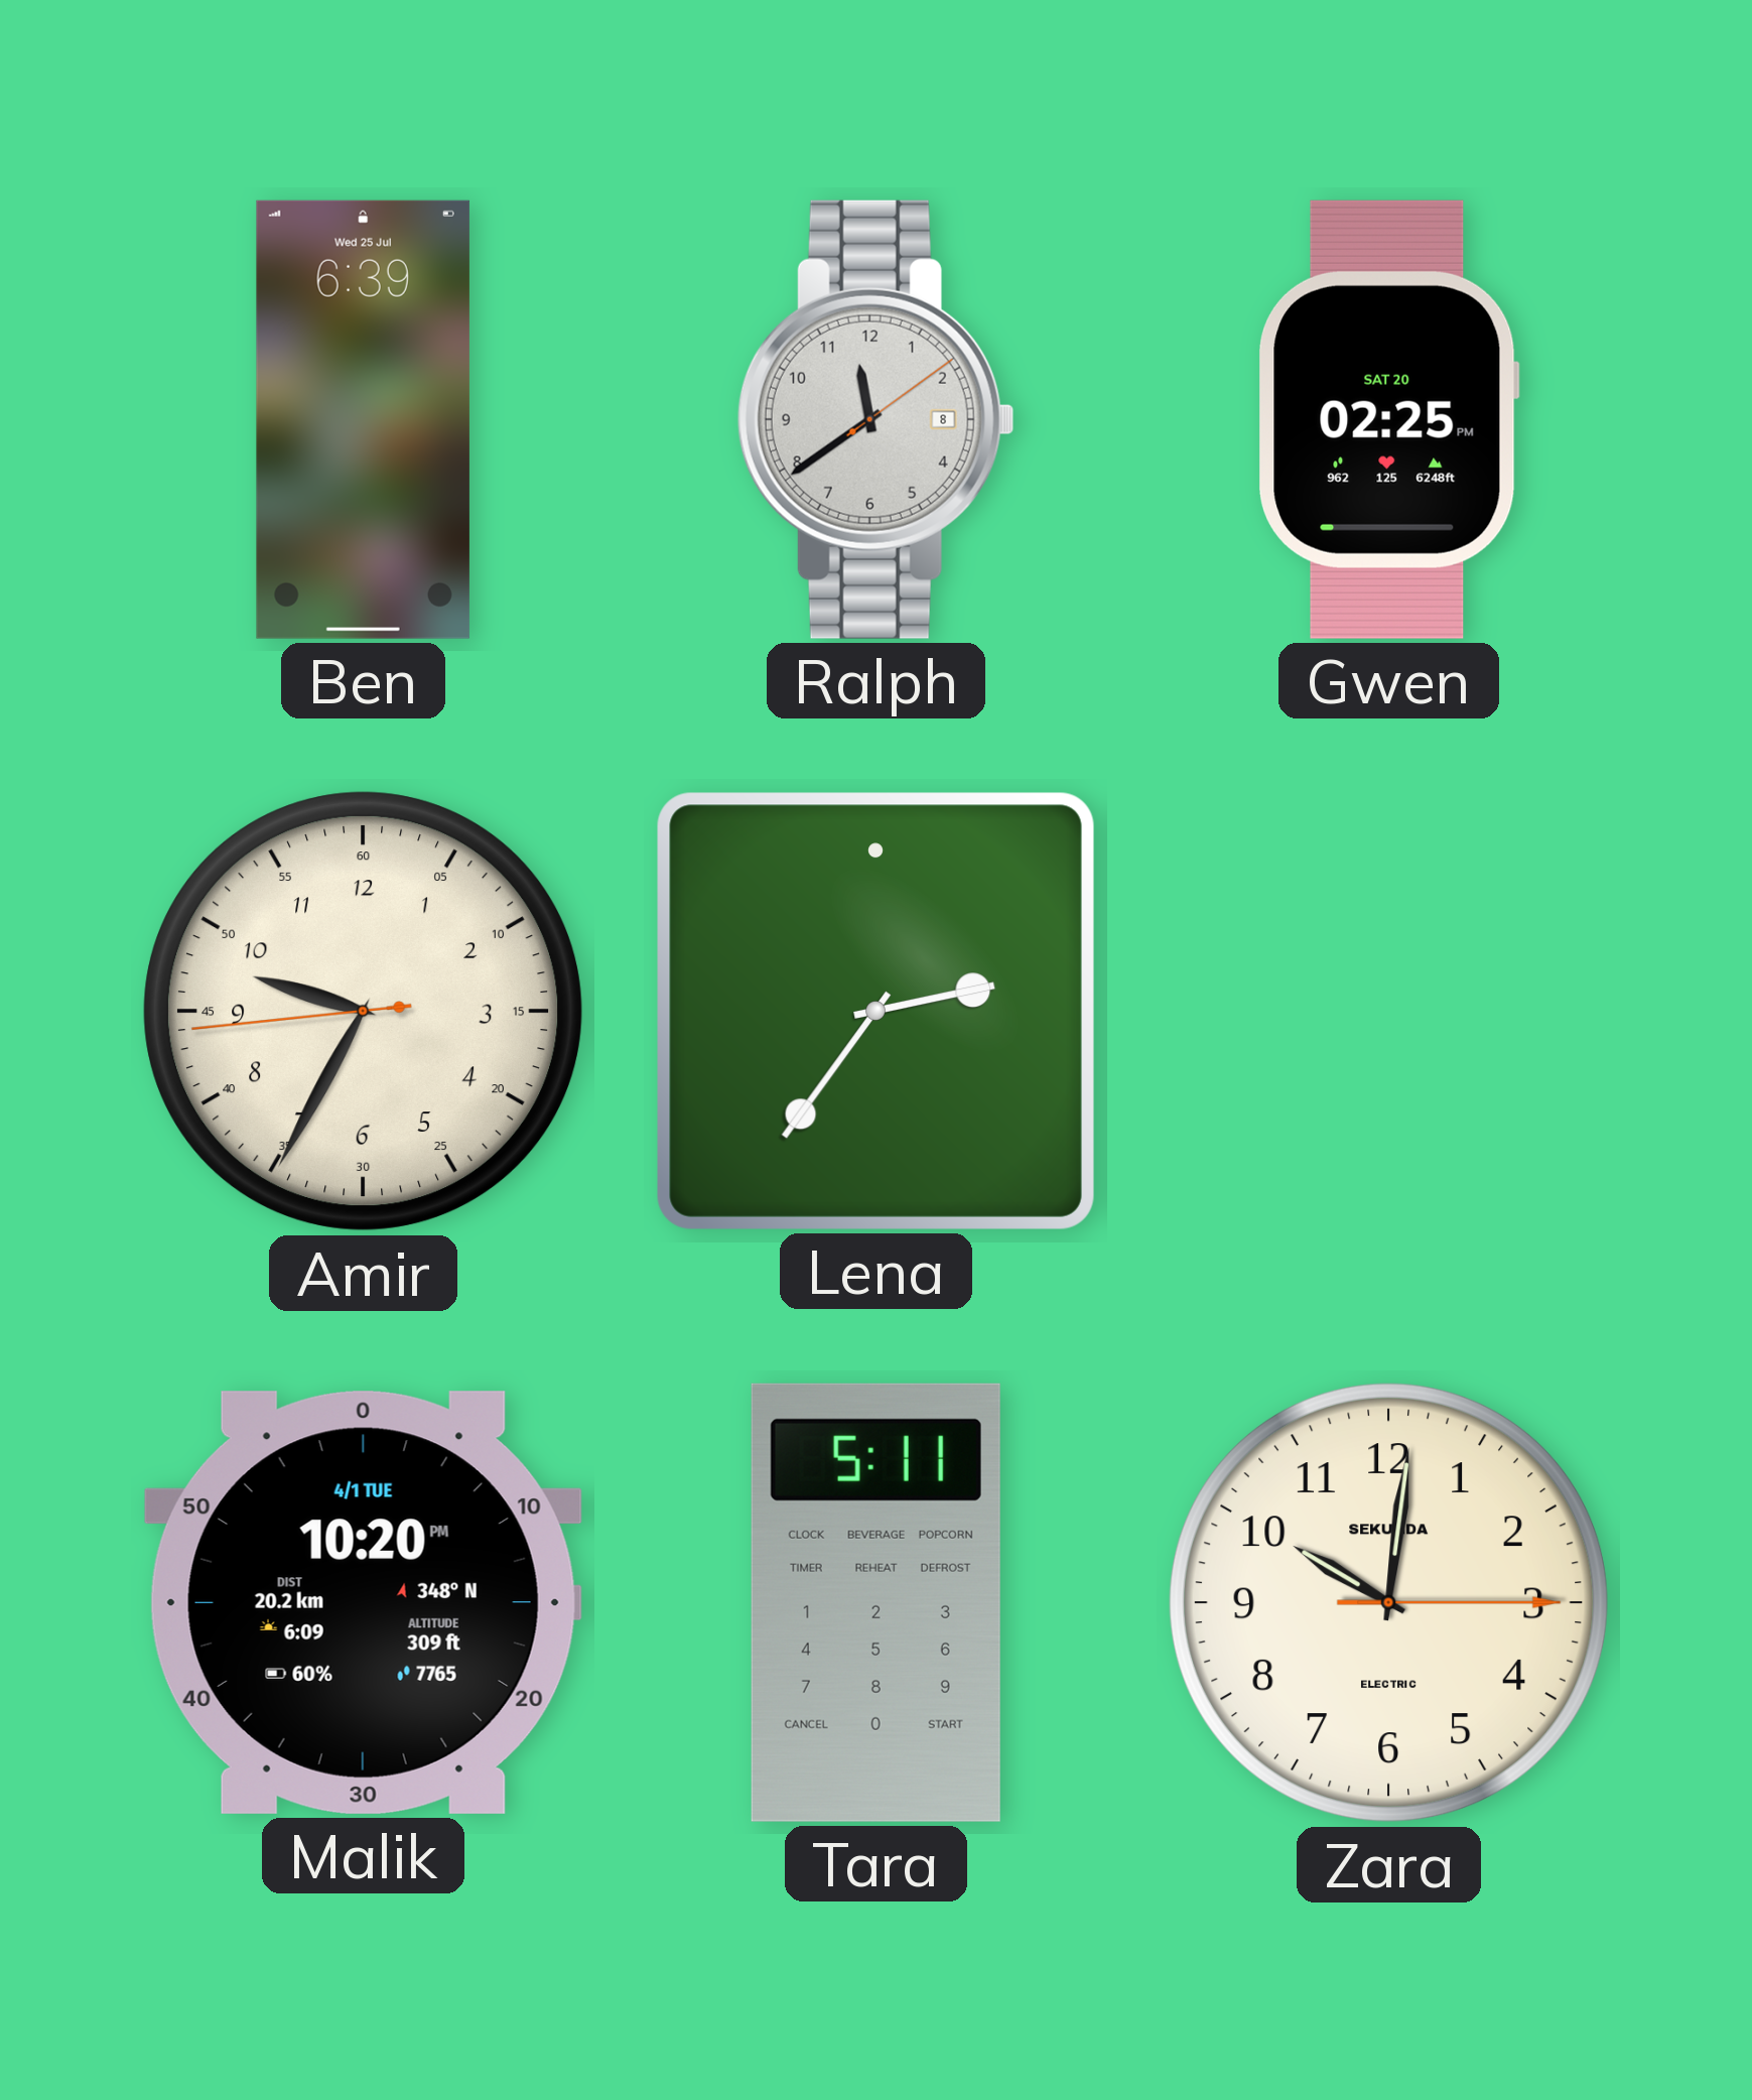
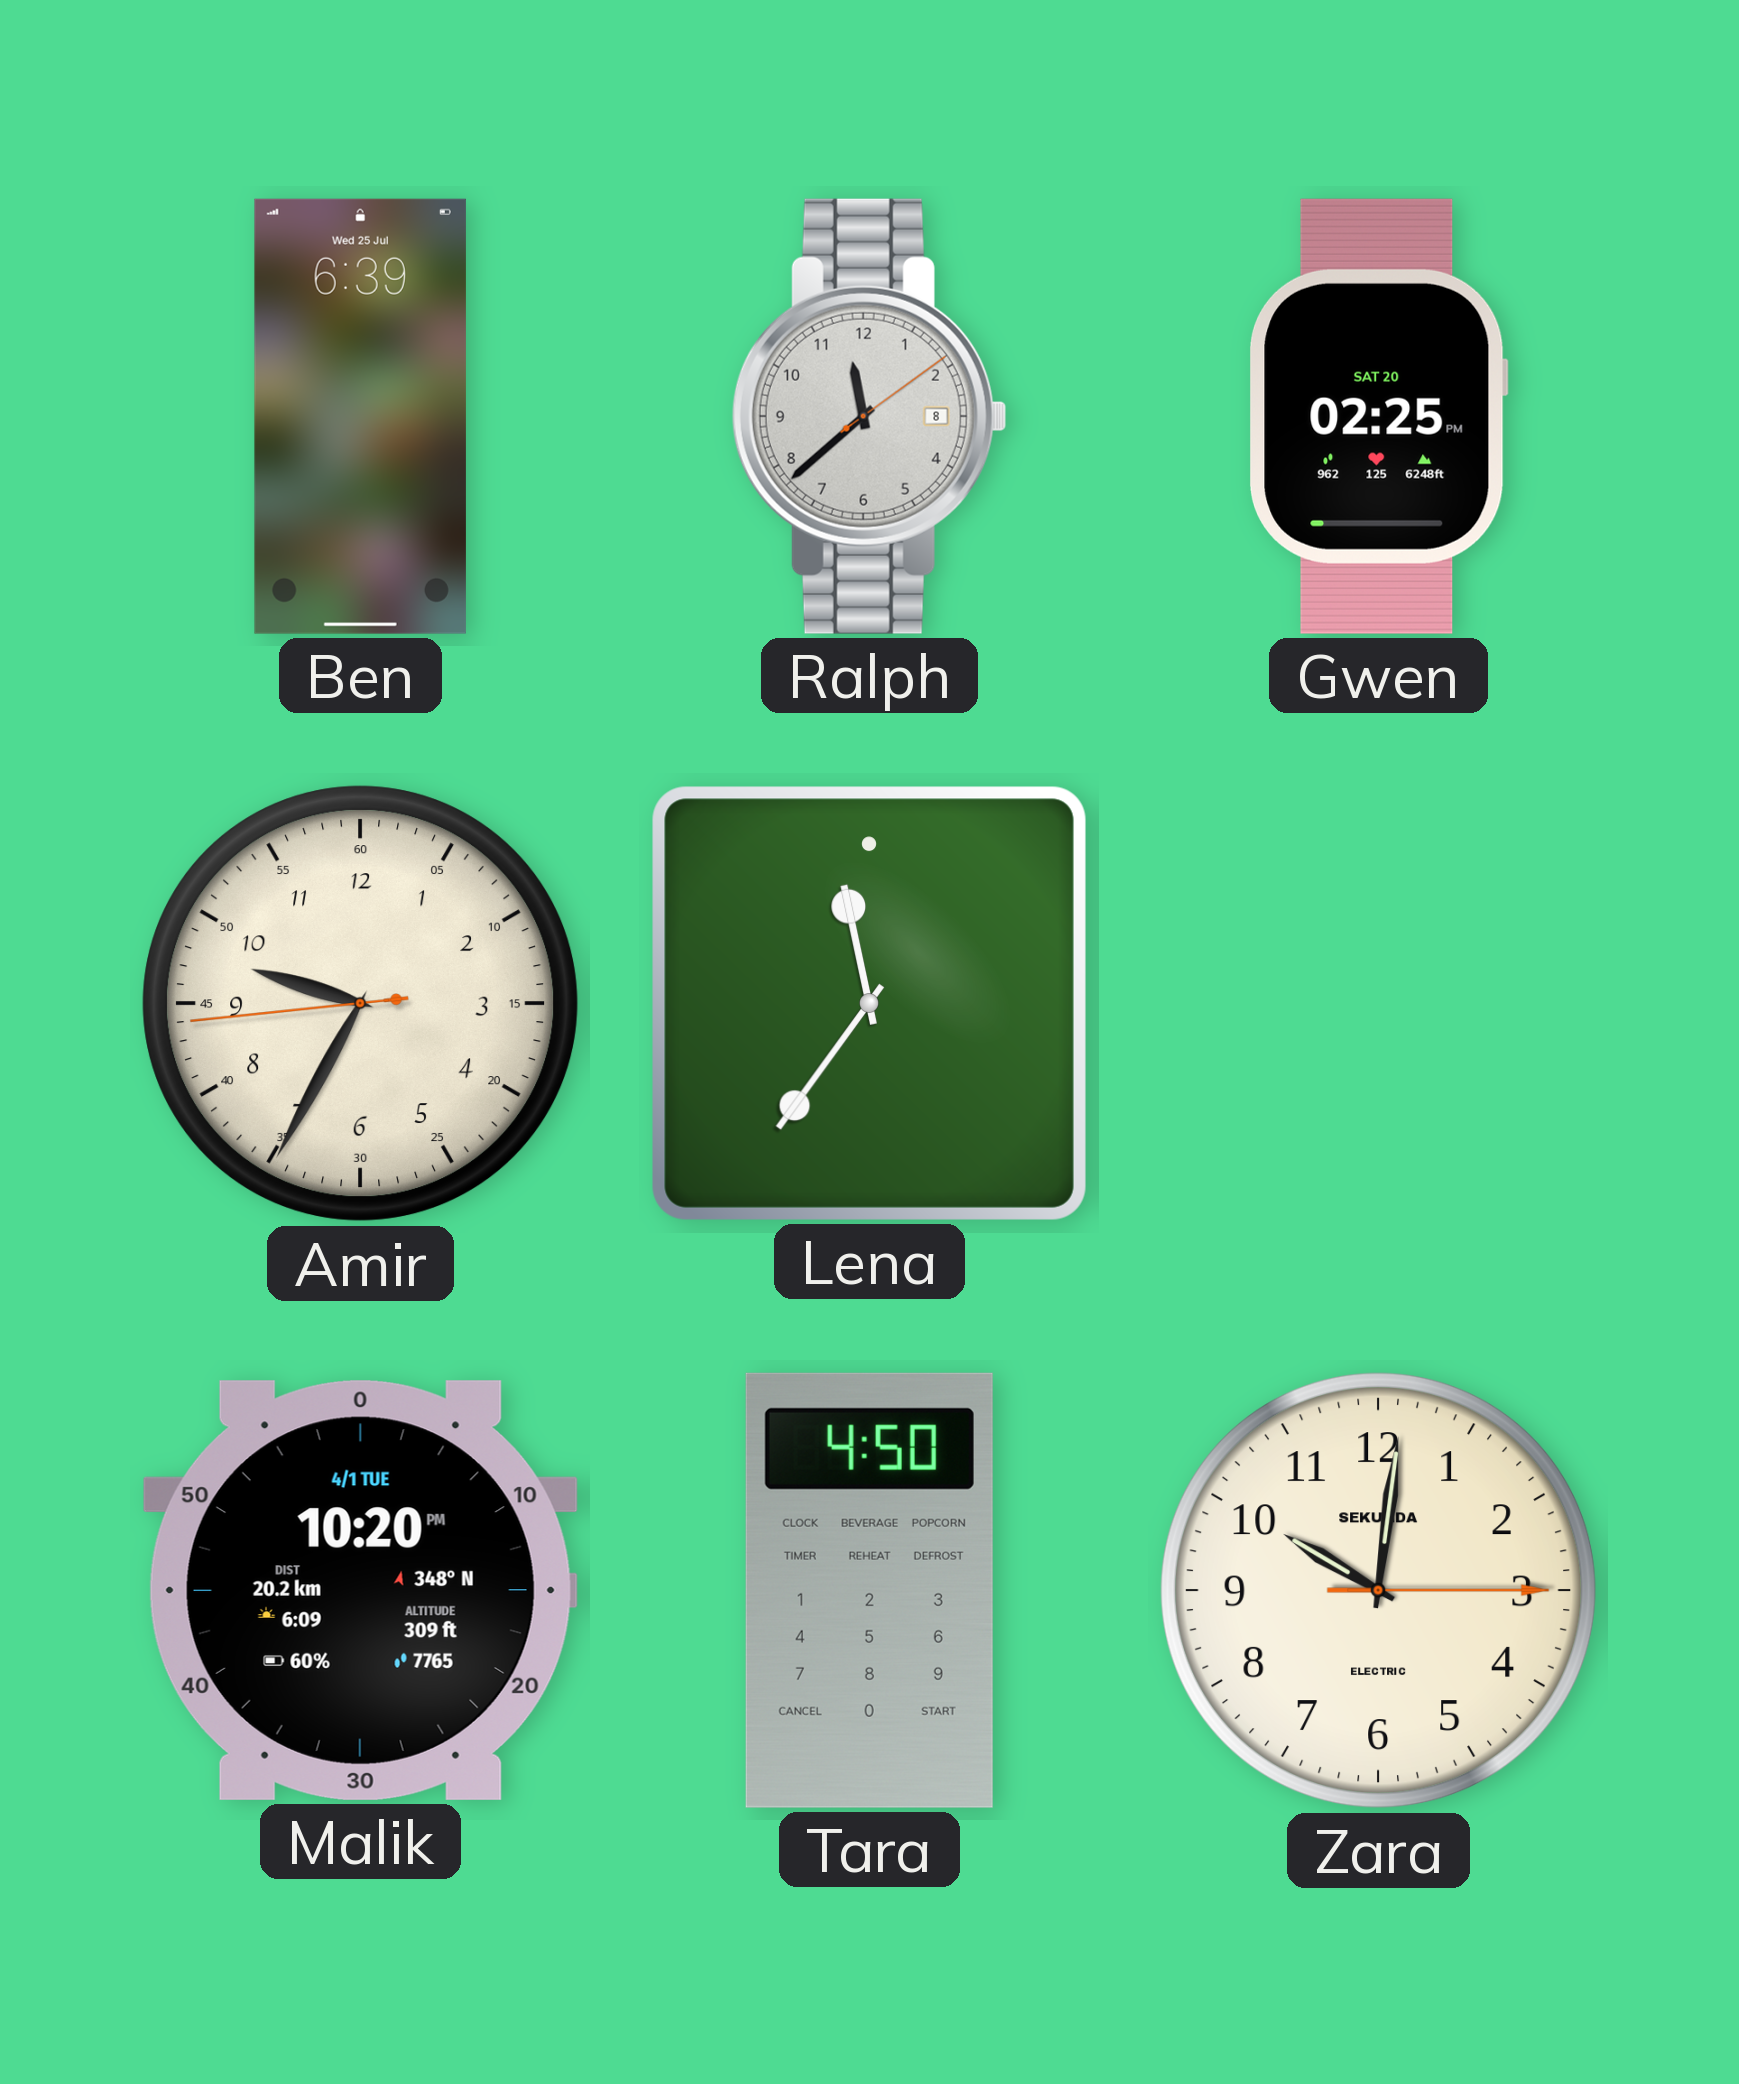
Ralph: 11:39 -> 11:38
Lena: 2:36 -> 11:36
Tara: 5:11 -> 4:50
